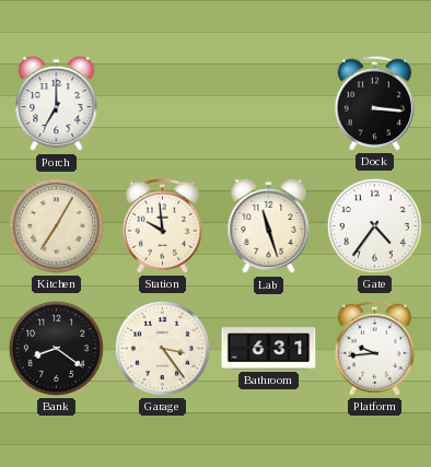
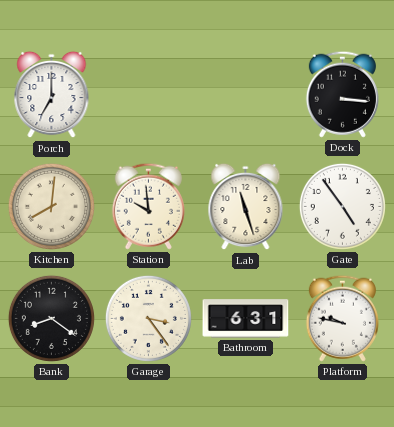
Kitchen: 7:05 -> 8:01
Gate: 4:36 -> 4:54
Platform: 9:44 -> 9:47
